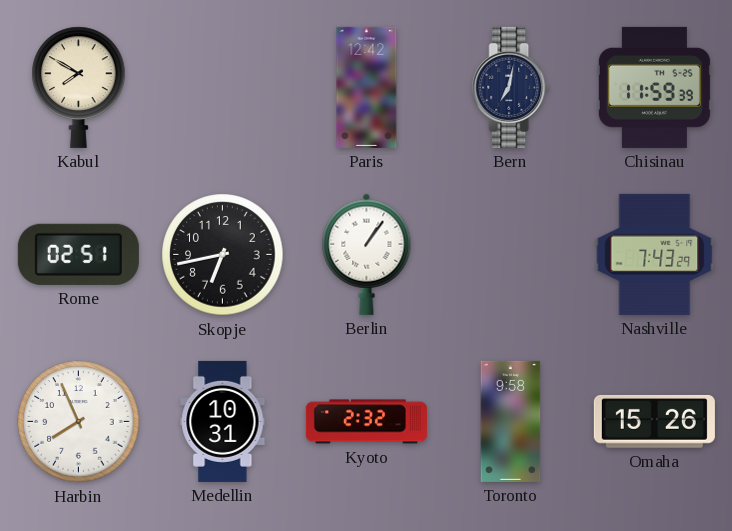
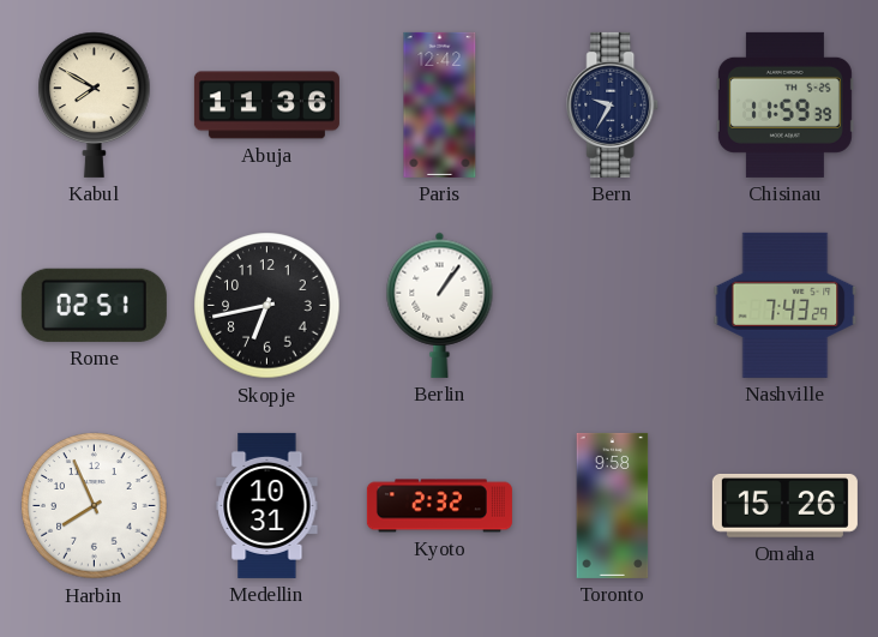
Abuja: none -> 11:36
Bern: 7:02 -> 9:35
